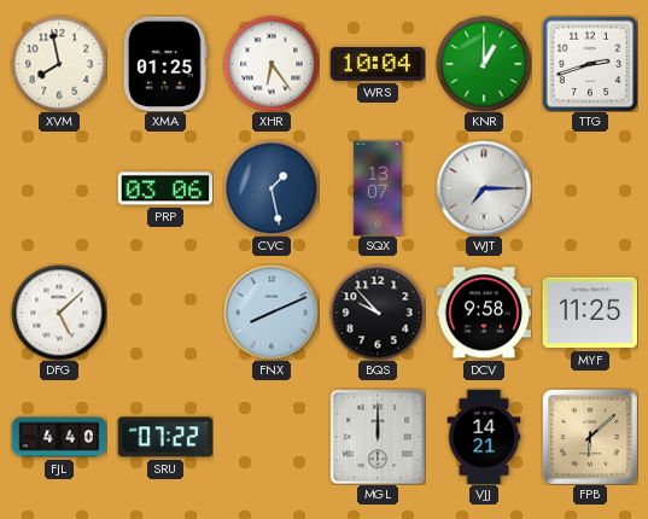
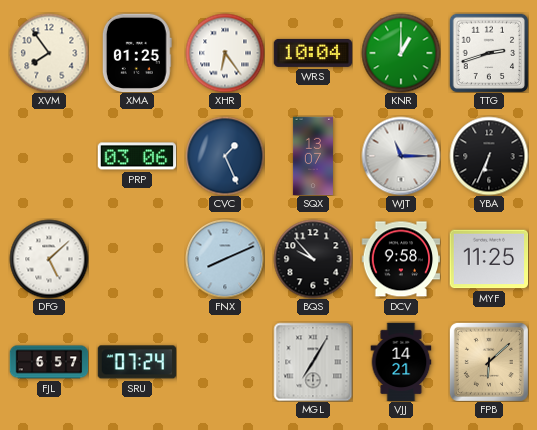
XVM: 7:58 -> 7:54
CVC: 1:28 -> 1:26
WJT: 7:15 -> 11:15
YBA: none -> 6:34
FJL: 4:40 -> 6:57
SRU: 07:22 -> 07:24
MGL: 12:00 -> 7:05
